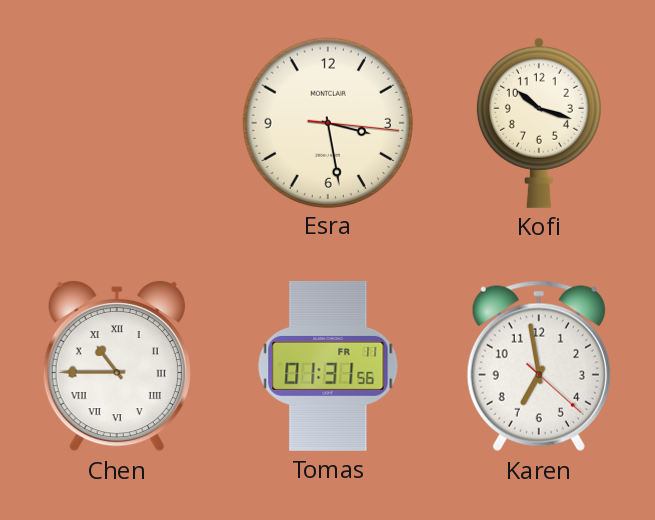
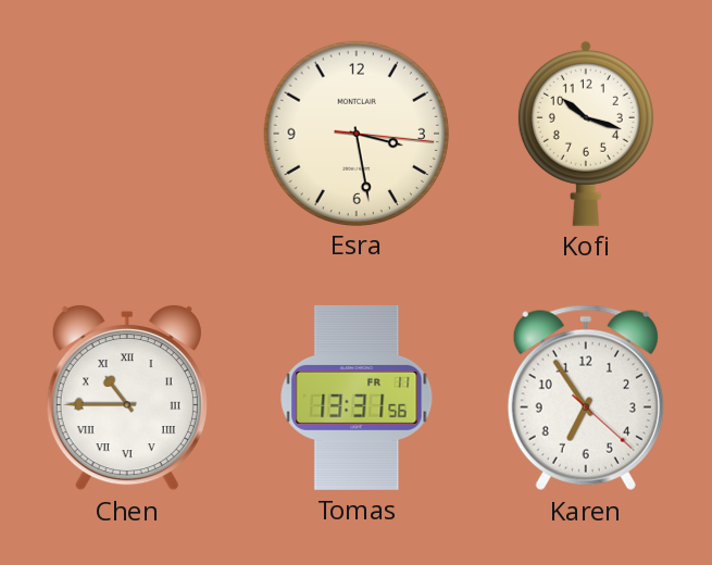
Tomas: 01:31 -> 13:31
Karen: 6:58 -> 6:54
